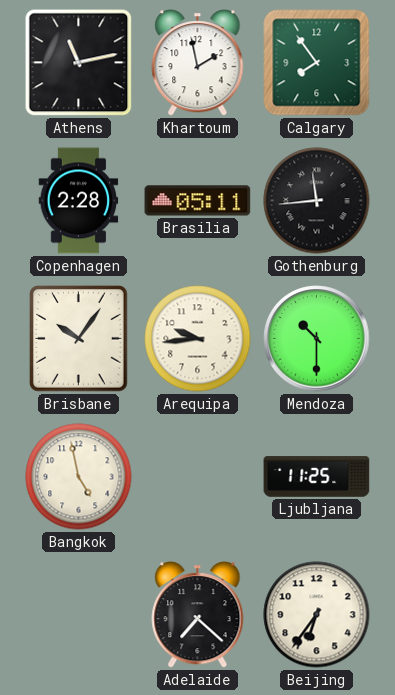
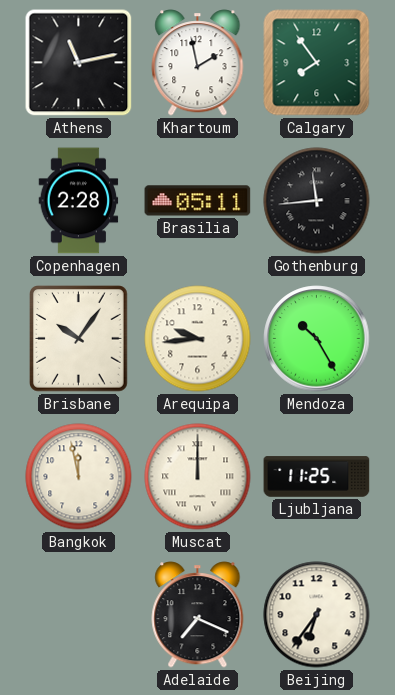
Mendoza: 10:30 -> 10:25
Bangkok: 4:58 -> 11:58
Muscat: none -> 12:00
Adelaide: 7:22 -> 7:19
